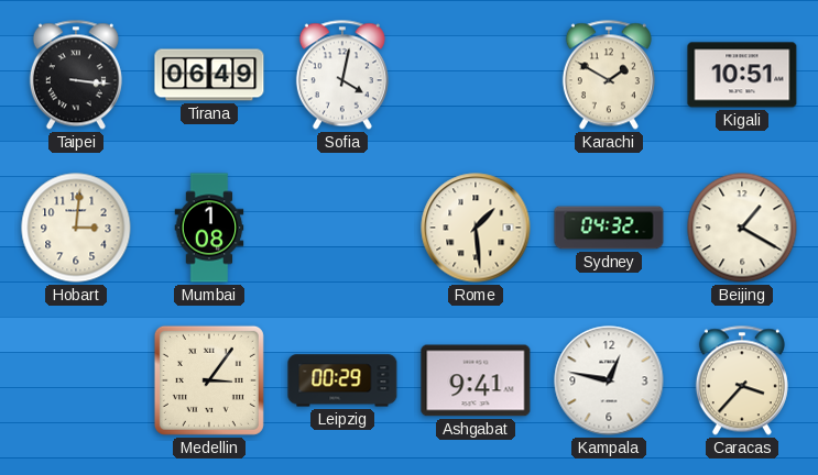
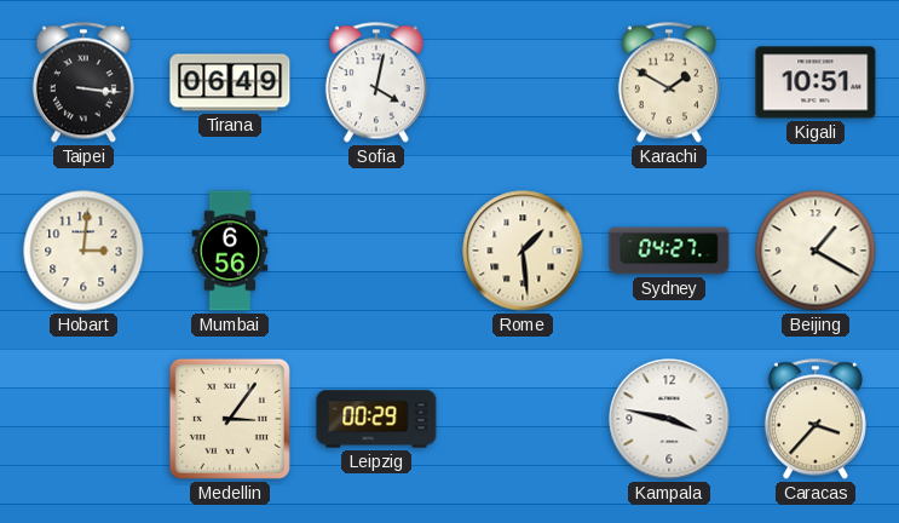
Mumbai: 1:08 -> 6:56
Sydney: 04:32 -> 04:27
Ashgabat: 9:41 -> none
Kampala: 12:47 -> 3:47
